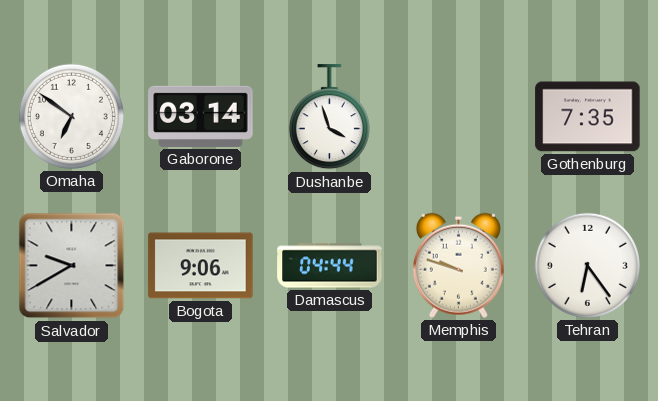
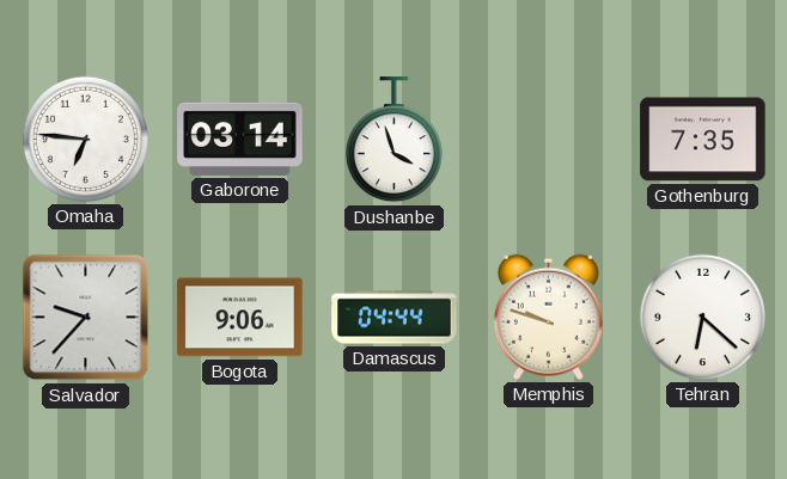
Omaha: 6:51 -> 6:46
Salvador: 9:40 -> 9:37
Tehran: 6:24 -> 6:22
